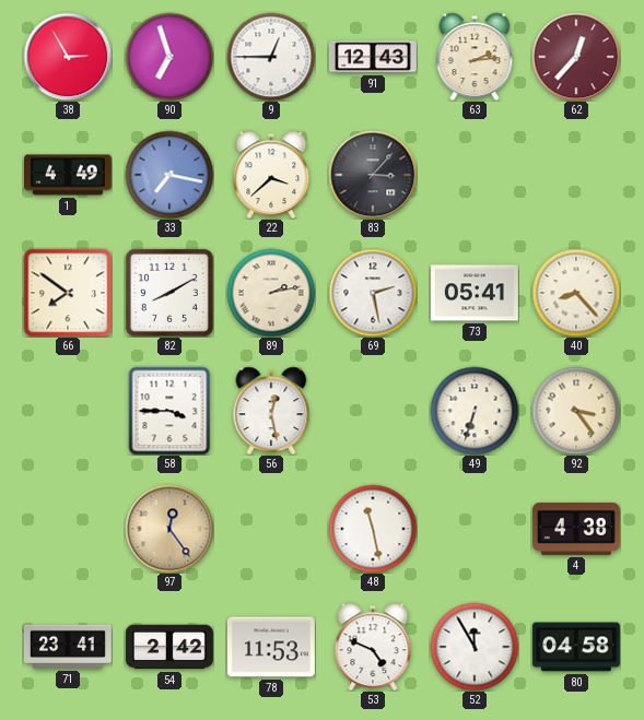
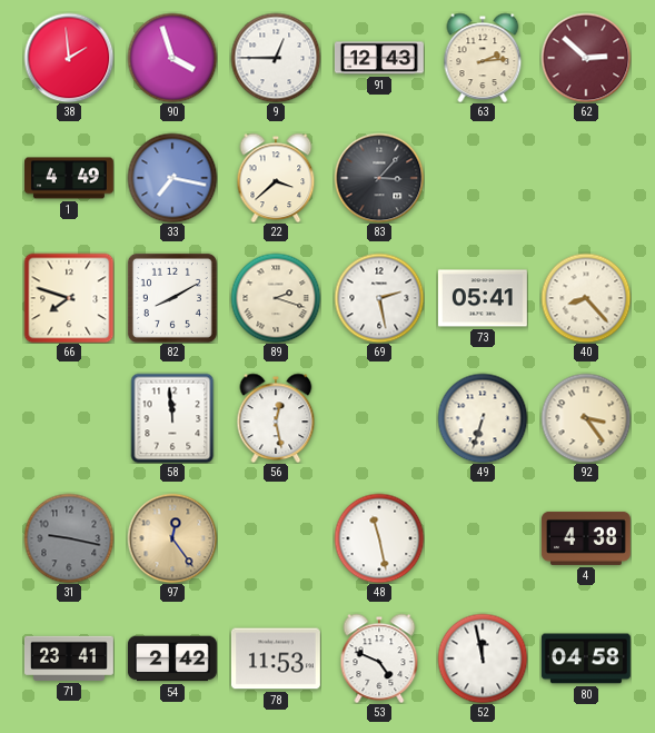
38: 2:55 -> 1:59
90: 6:57 -> 3:57
62: 12:37 -> 2:52
66: 7:51 -> 7:48
89: 2:13 -> 2:18
58: 3:45 -> 11:59
31: none -> 9:17
52: 11:55 -> 11:58
